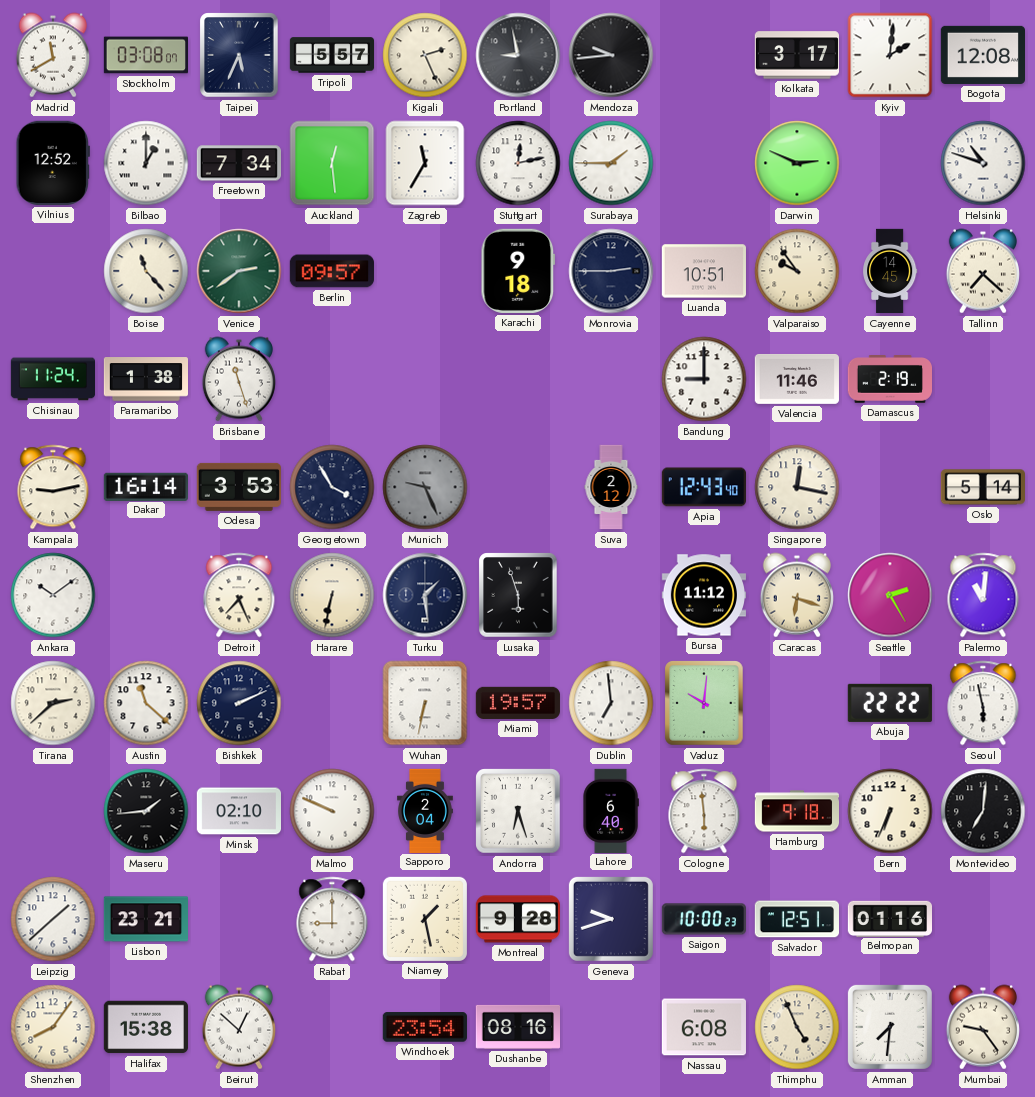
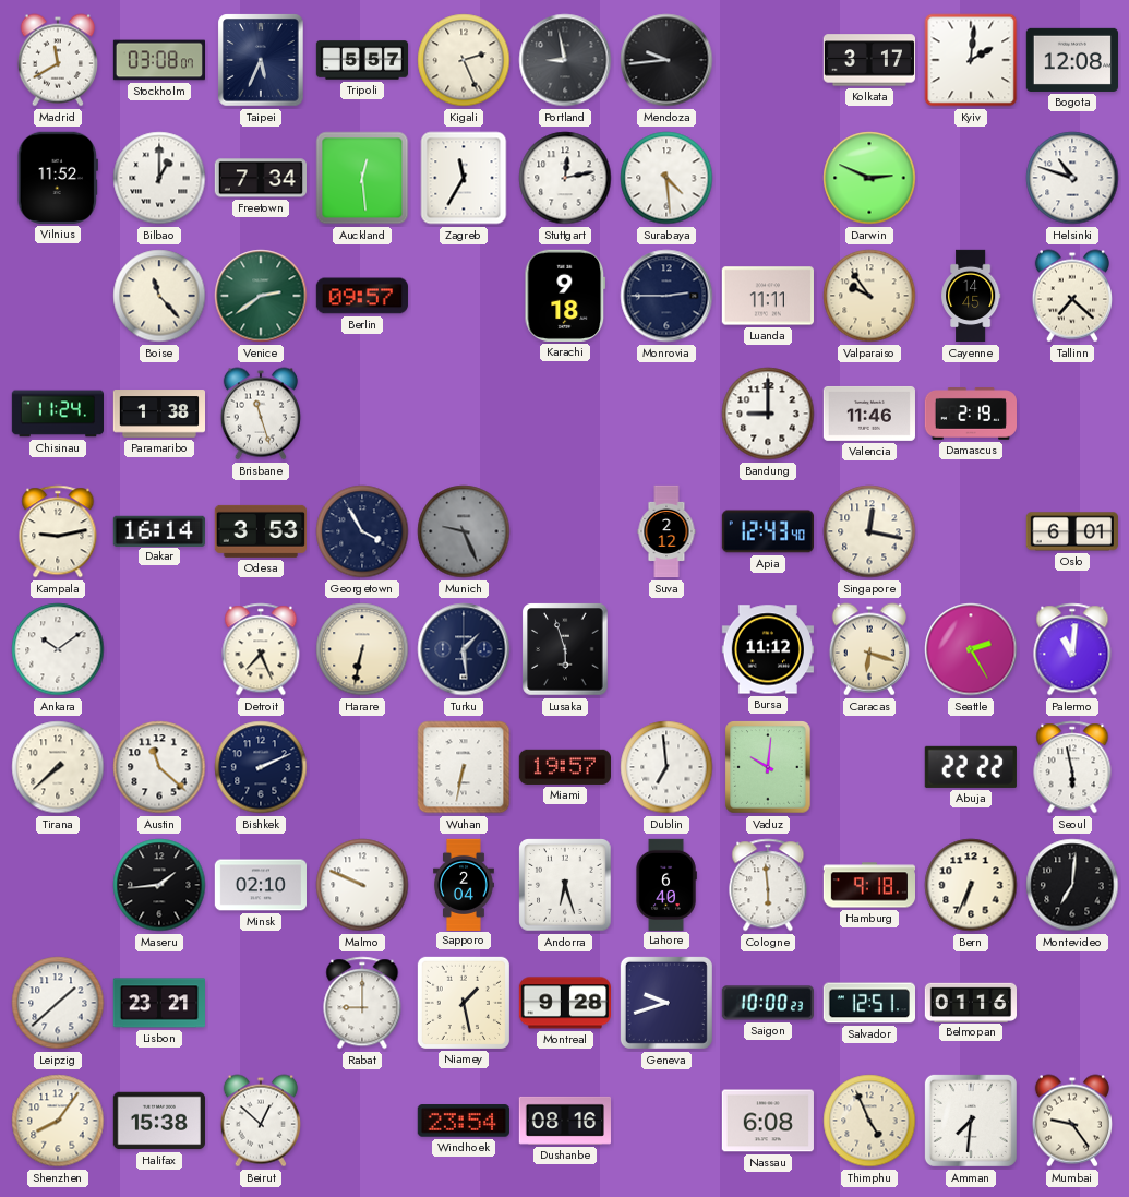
Vilnius: 12:52 -> 11:52
Surabaya: 1:45 -> 4:29
Luanda: 10:51 -> 11:11
Oslo: 5:14 -> 6:01
Tirana: 2:38 -> 7:38
